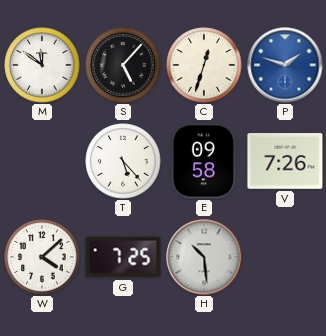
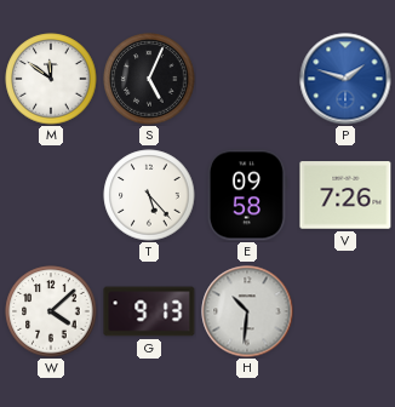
S: 5:07 -> 5:04
C: 12:33 -> none
G: 7:25 -> 9:13
H: 10:29 -> 10:31
